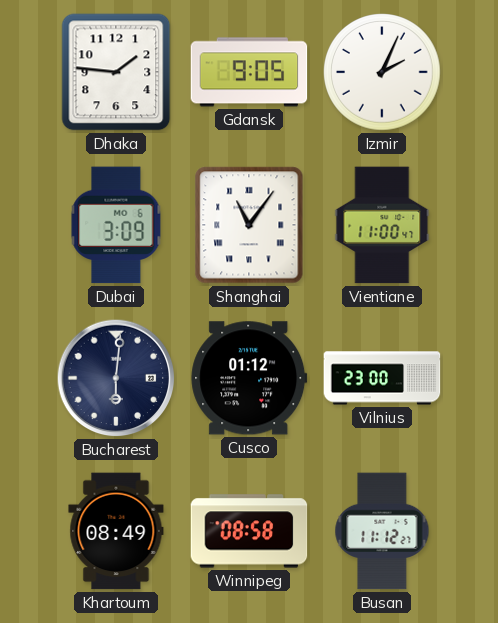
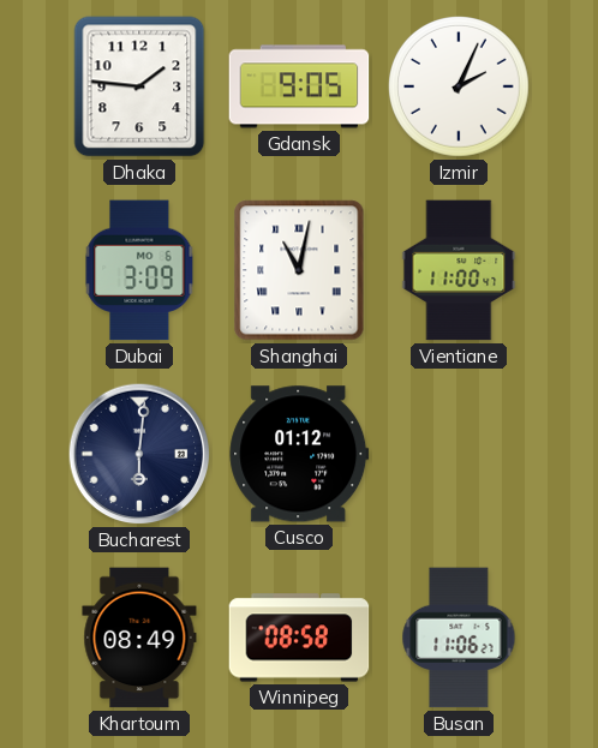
Shanghai: 11:06 -> 11:02
Vilnius: 23:00 -> none
Busan: 11:12 -> 11:06
